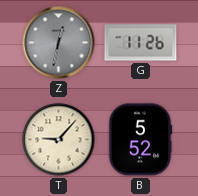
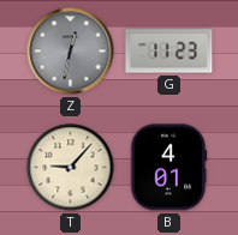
G: 11:26 -> 11:23
B: 5:52 -> 4:01
